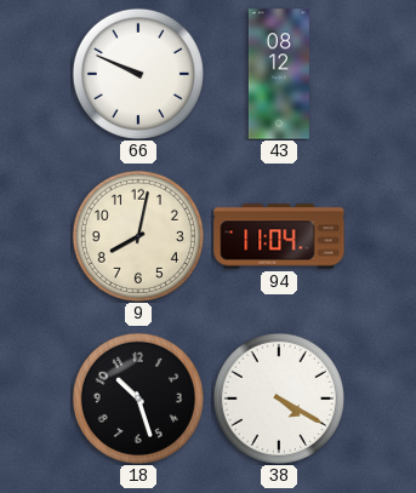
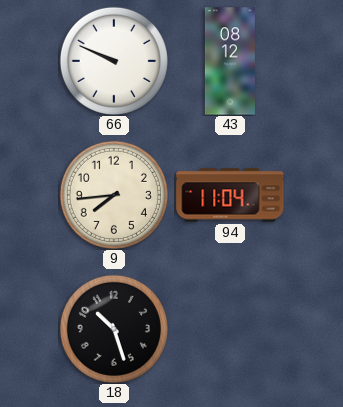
9: 8:02 -> 7:44
38: 4:20 -> none
